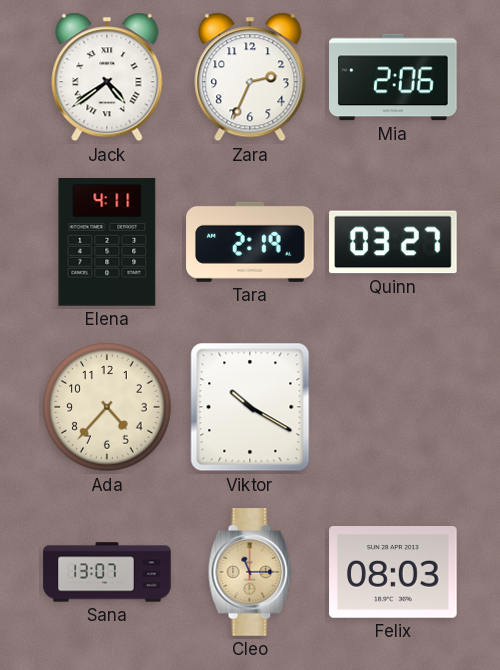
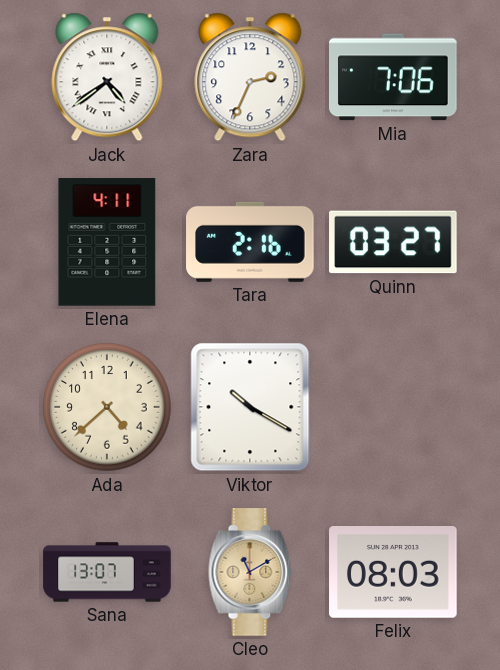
Mia: 2:06 -> 7:06
Tara: 2:19 -> 2:16
Ada: 4:37 -> 4:38
Cleo: 11:15 -> 11:10
